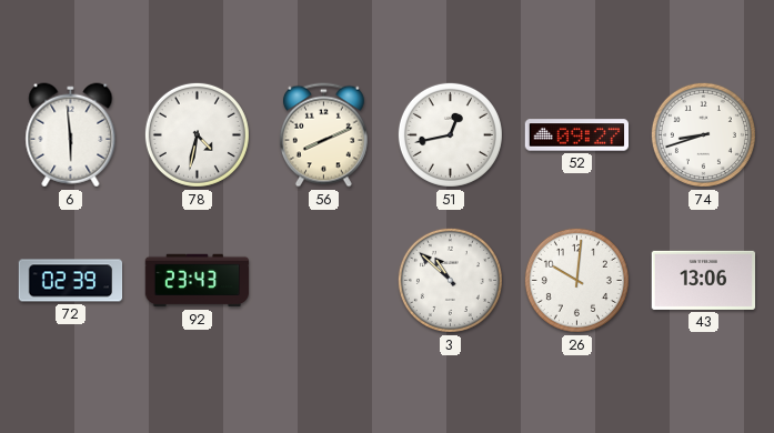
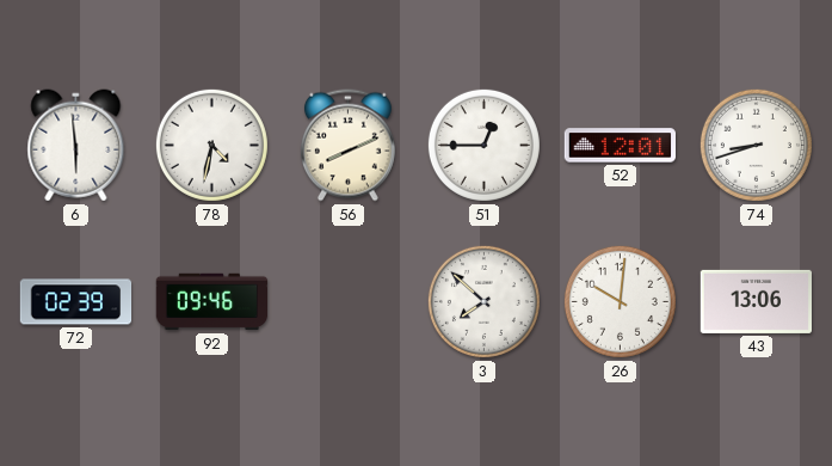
51: 12:43 -> 12:45
52: 09:27 -> 12:01
92: 23:43 -> 09:46
3: 10:52 -> 7:52
